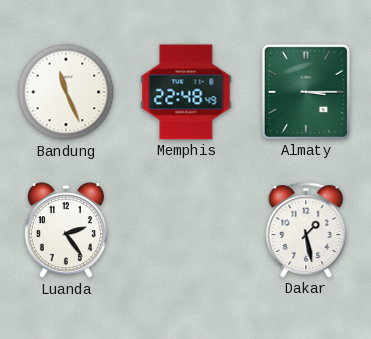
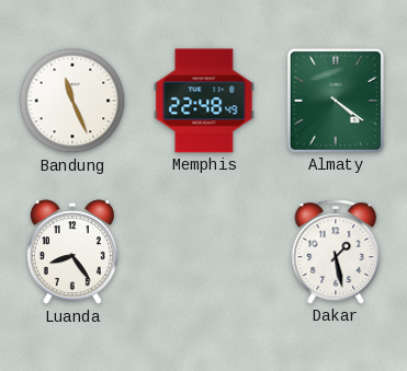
Almaty: 3:15 -> 4:21
Luanda: 2:24 -> 8:24
